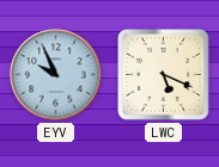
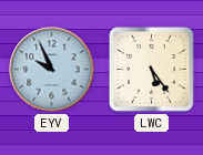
LWC: 5:19 -> 5:24
